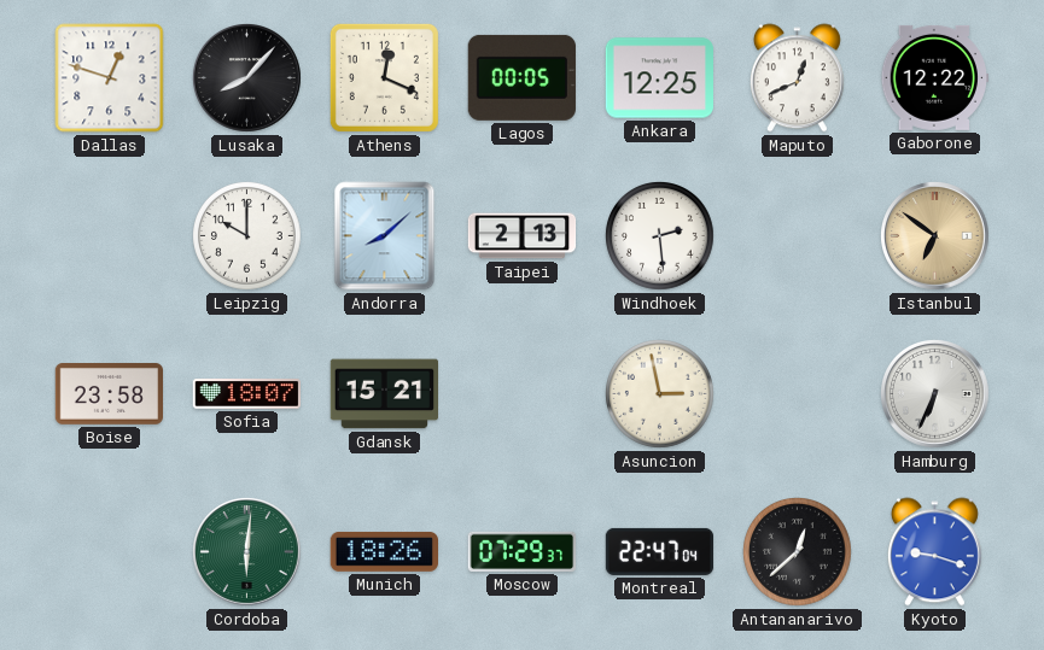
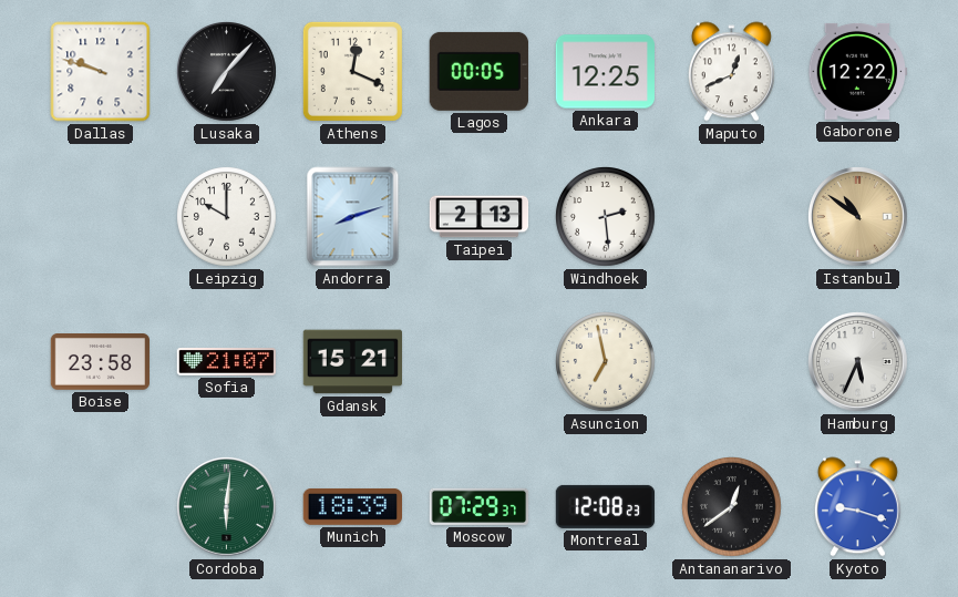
Dallas: 12:48 -> 9:48
Lusaka: 8:07 -> 7:07
Andorra: 8:08 -> 8:12
Istanbul: 6:51 -> 10:51
Sofia: 18:07 -> 21:07
Asuncion: 2:58 -> 6:58
Hamburg: 6:34 -> 5:34
Munich: 18:26 -> 18:39
Montreal: 22:47 -> 12:08
Antananarivo: 12:38 -> 12:39
